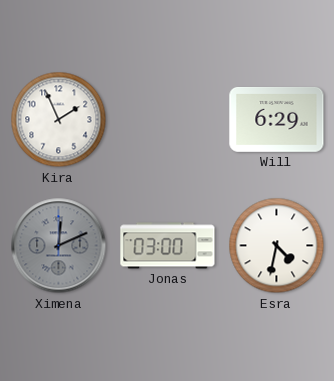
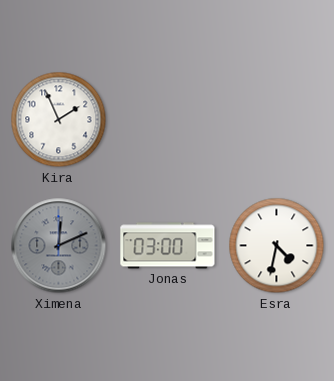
Will: 6:29 -> none
